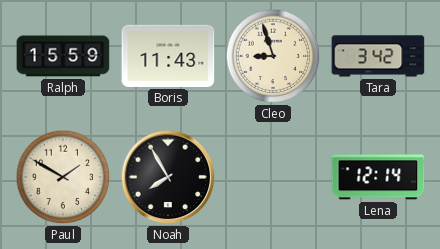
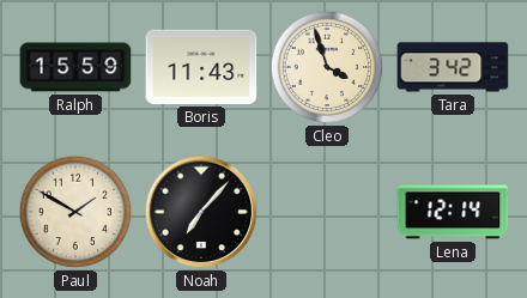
Cleo: 8:57 -> 3:57
Noah: 7:55 -> 7:07
